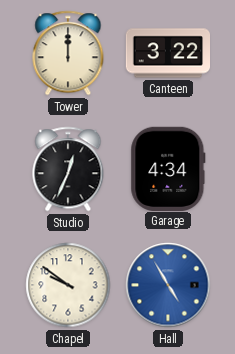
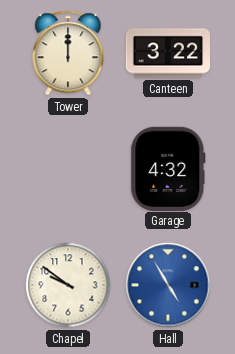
Studio: 12:34 -> none
Garage: 4:34 -> 4:32
